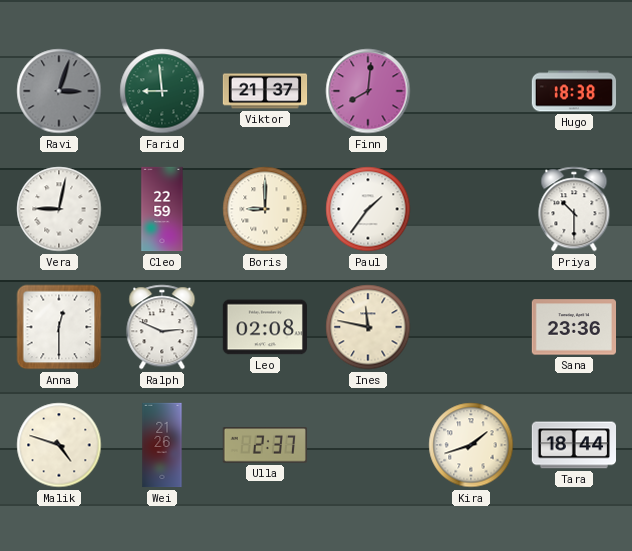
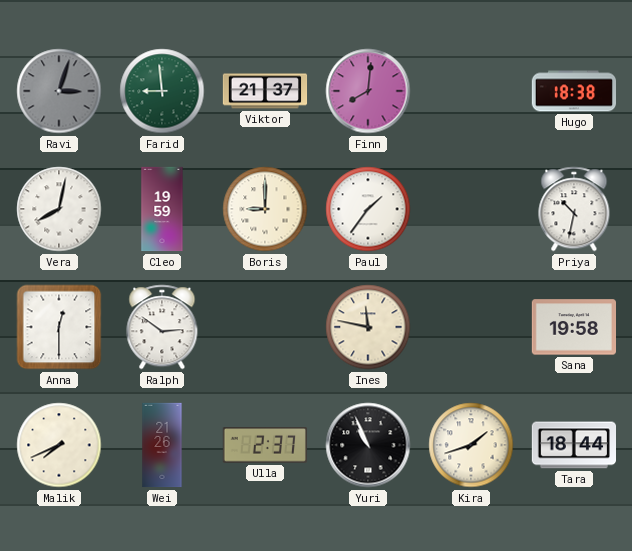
Vera: 9:02 -> 8:02
Cleo: 22:59 -> 19:59
Priya: 10:30 -> 10:32
Ralph: 2:49 -> 2:51
Leo: 02:08 -> none
Sana: 23:36 -> 19:58
Malik: 4:48 -> 7:41
Yuri: none -> 10:56
